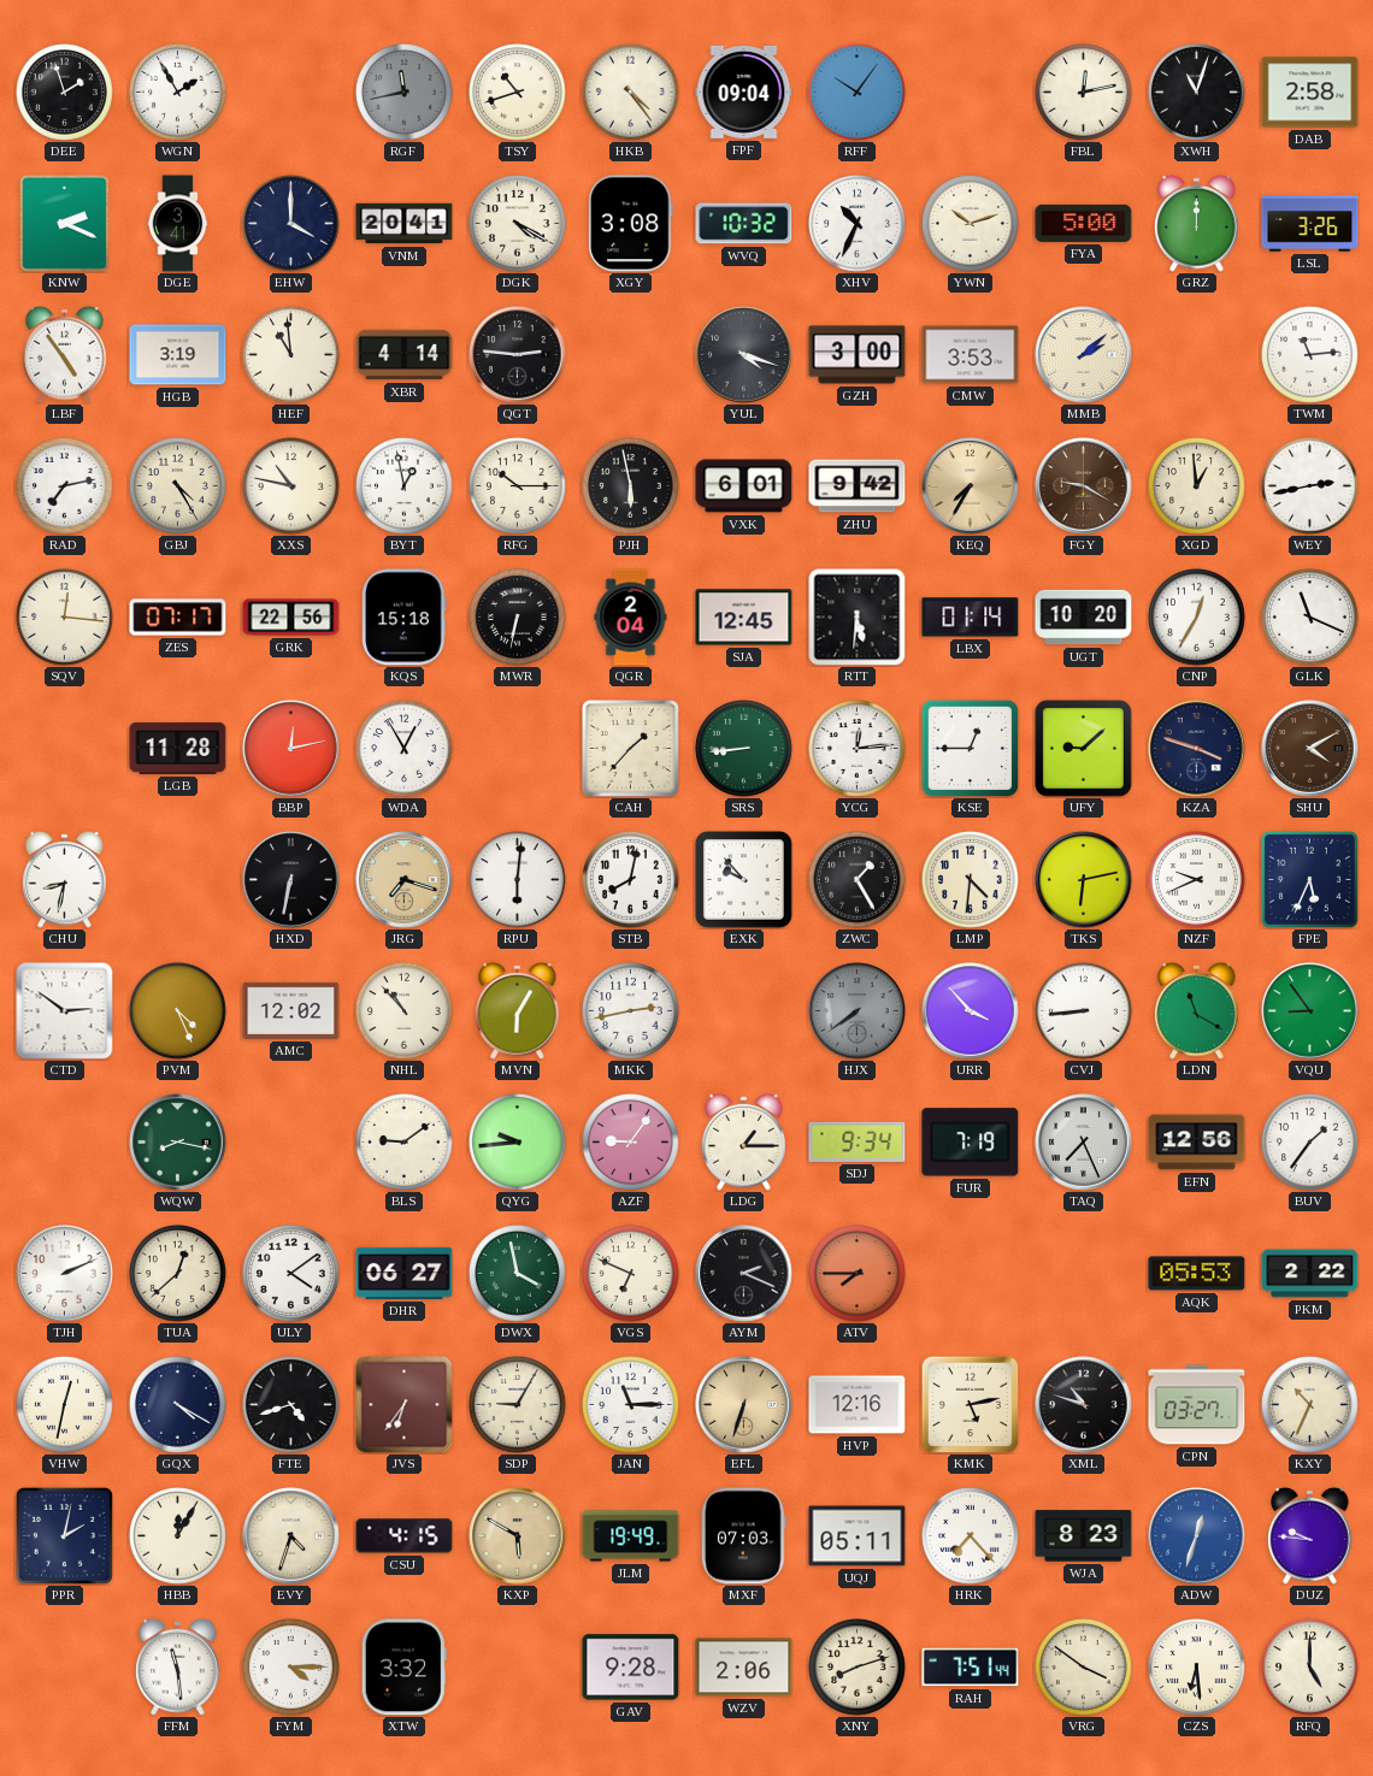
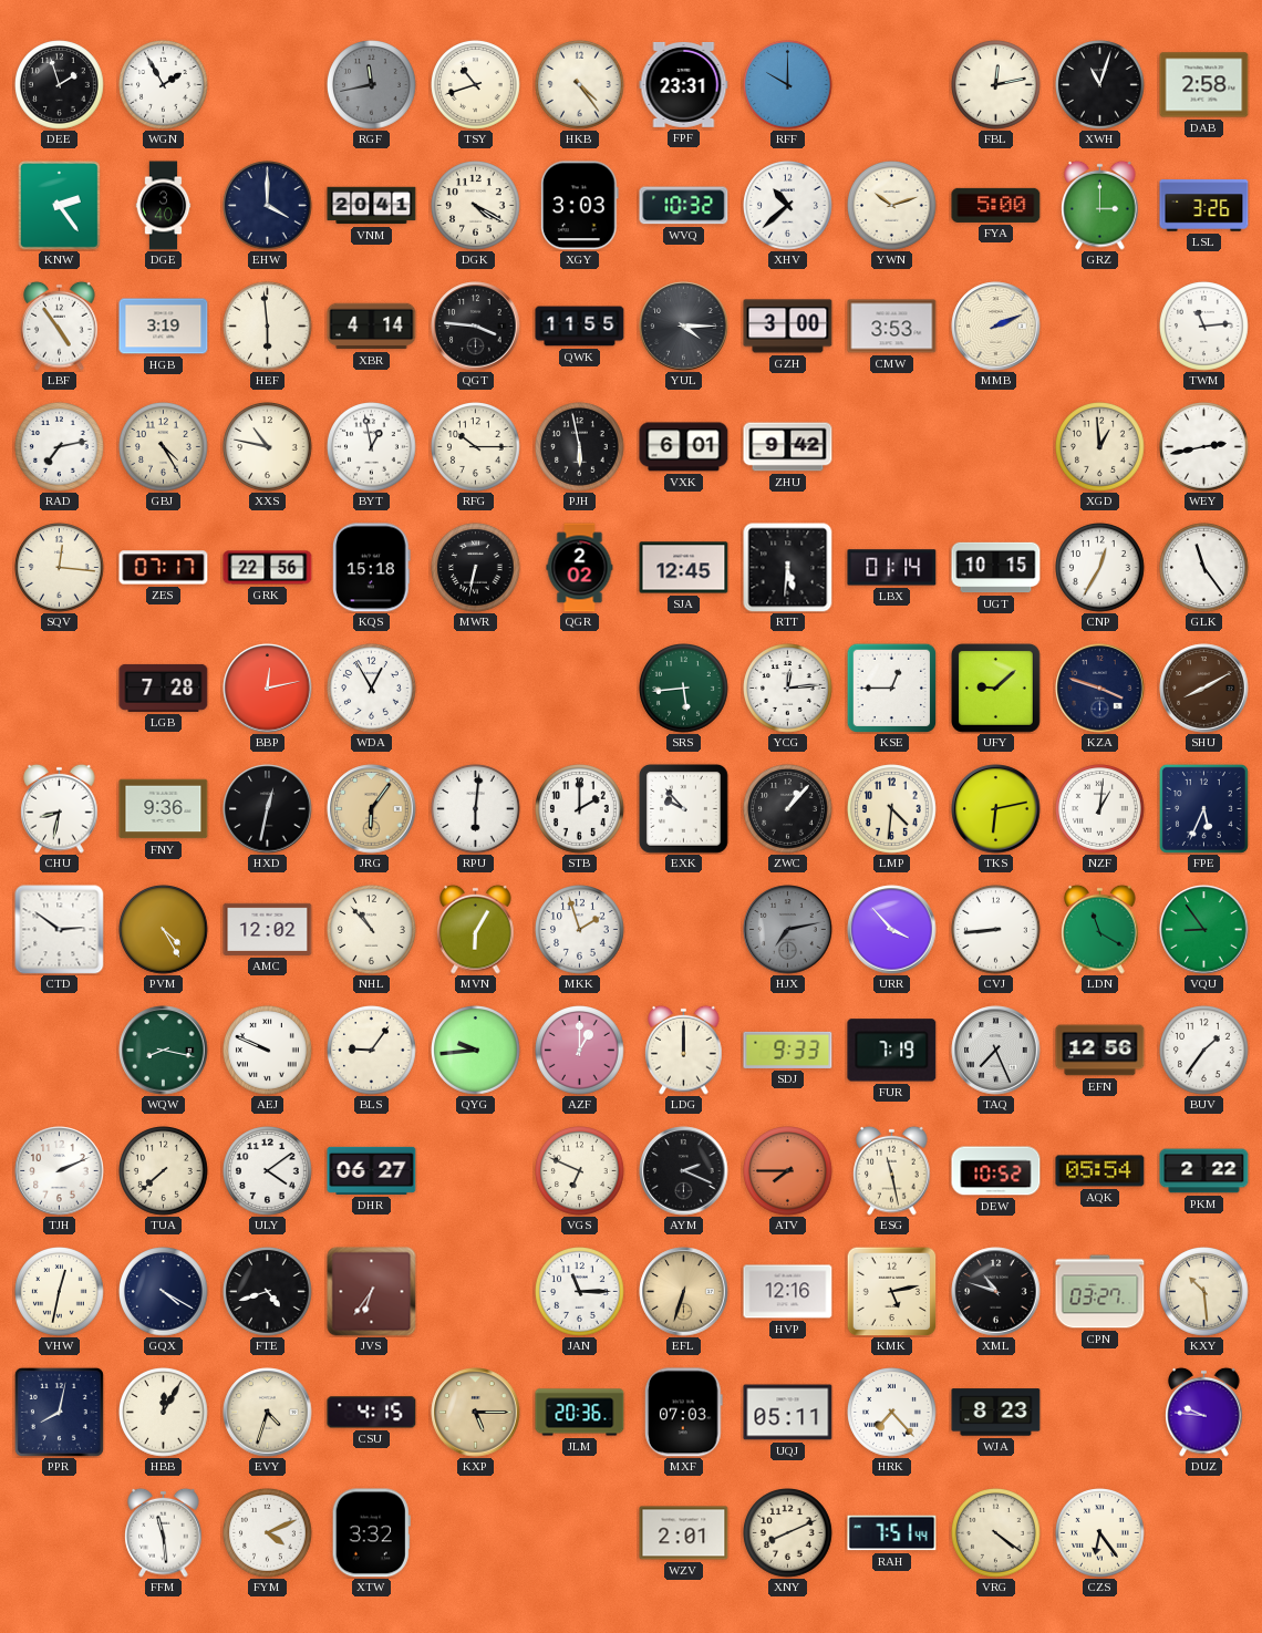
FPF: 09:04 -> 23:31
RFF: 10:06 -> 10:00
KNW: 2:19 -> 2:24
DGE: 3:41 -> 3:40
XGY: 3:08 -> 3:03
XHV: 10:34 -> 10:38
GRZ: 12:00 -> 3:00
HEF: 10:59 -> 5:59
QGT: 2:46 -> 3:46
QWK: none -> 11:55
YUL: 4:18 -> 4:15
MMB: 2:08 -> 2:11
KEQ: 7:35 -> none
FGY: 9:20 -> none
QGR: 2:04 -> 2:02
UGT: 10:20 -> 10:15
GLK: 11:19 -> 11:24
LGB: 11:28 -> 7:28
CAH: 1:37 -> none
SRS: 8:44 -> 5:44
SHU: 4:10 -> 8:10
FNY: none -> 9:36
HXD: 6:32 -> 12:32
JRG: 7:18 -> 6:06
STB: 8:02 -> 2:00
ZWC: 1:25 -> 1:07
NZF: 9:41 -> 1:01
PVM: 4:26 -> 4:25
MKK: 2:43 -> 1:57
HJX: 7:39 -> 7:13
AEJ: none -> 9:49
BLS: 9:09 -> 9:06
AZF: 9:06 -> 1:00
LDG: 1:15 -> 12:00
SDJ: 9:34 -> 9:33
TUA: 12:38 -> 7:38
DWX: 3:58 -> none
ESG: none -> 11:28
DEW: none -> 10:52
AQK: 05:53 -> 05:54
SDP: 9:05 -> none
KXY: 10:34 -> 10:29
PPR: 2:02 -> 8:02
KXP: 5:50 -> 5:15
JLM: 19:49 -> 20:36
ADW: 12:33 -> none
FYM: 4:15 -> 4:11
GAV: 9:28 -> none
WZV: 2:06 -> 2:01
XNY: 8:12 -> 8:11
VRG: 3:51 -> 4:21
CZS: 6:29 -> 6:24
RFQ: 5:00 -> none
